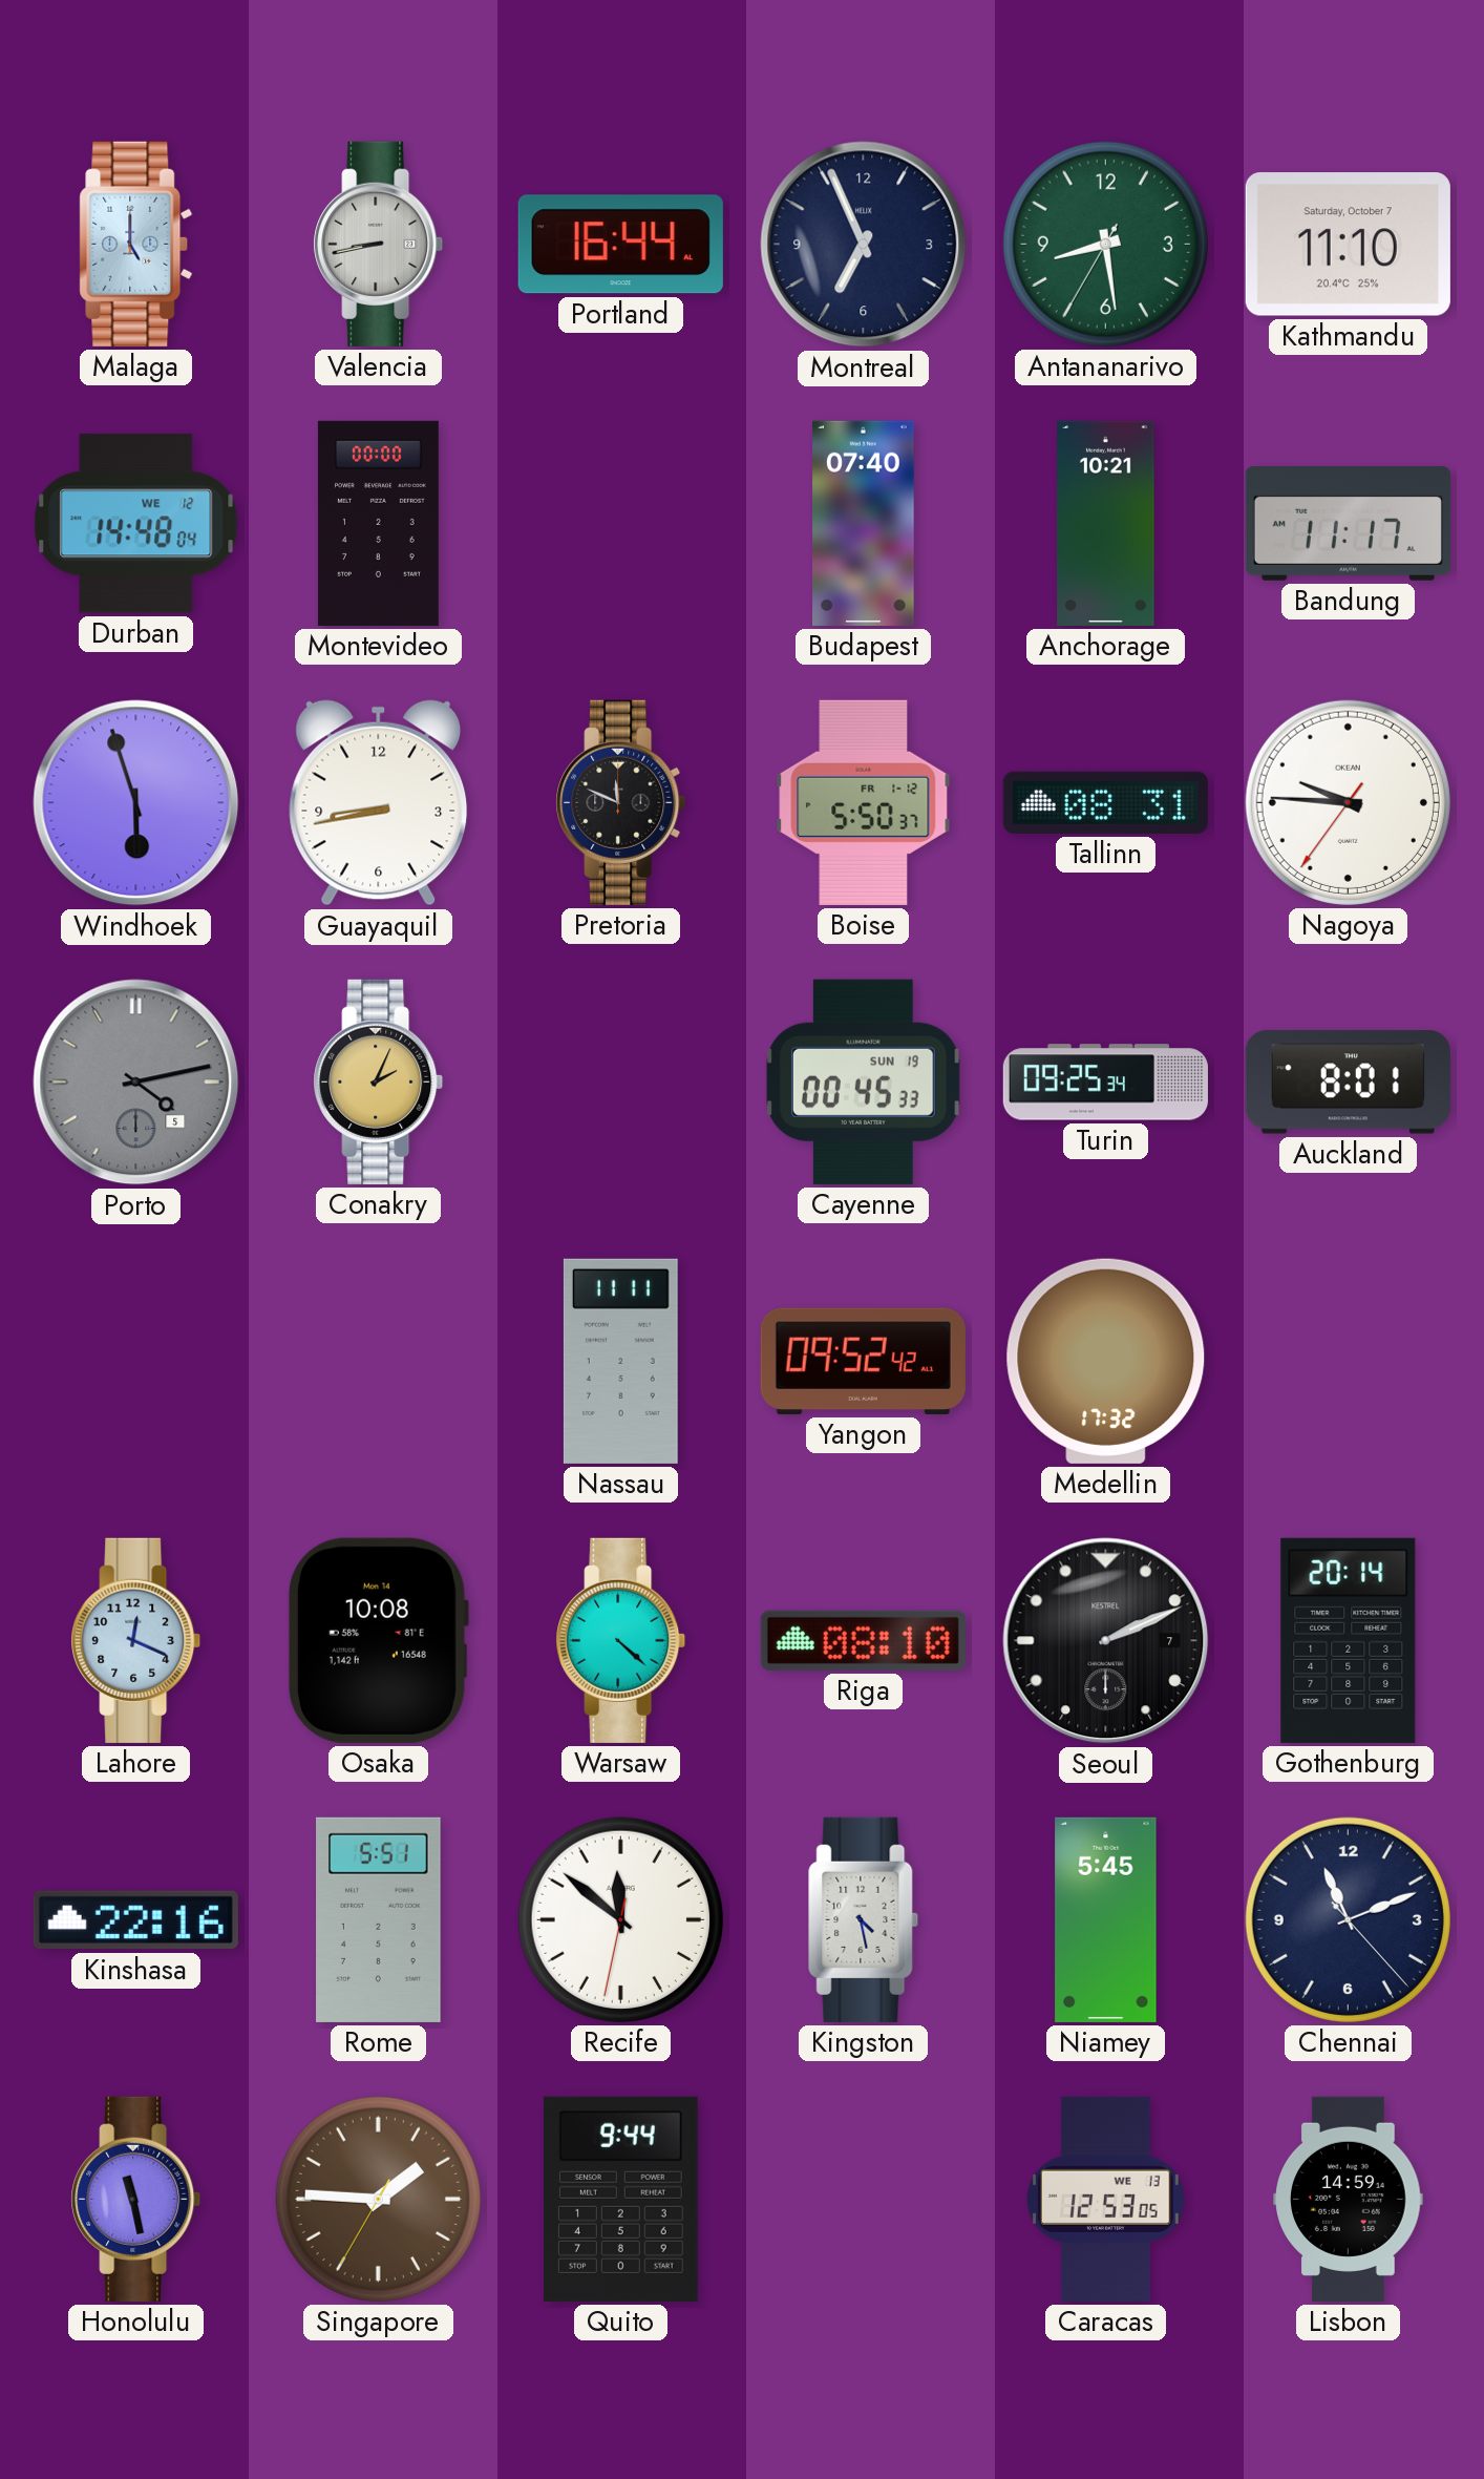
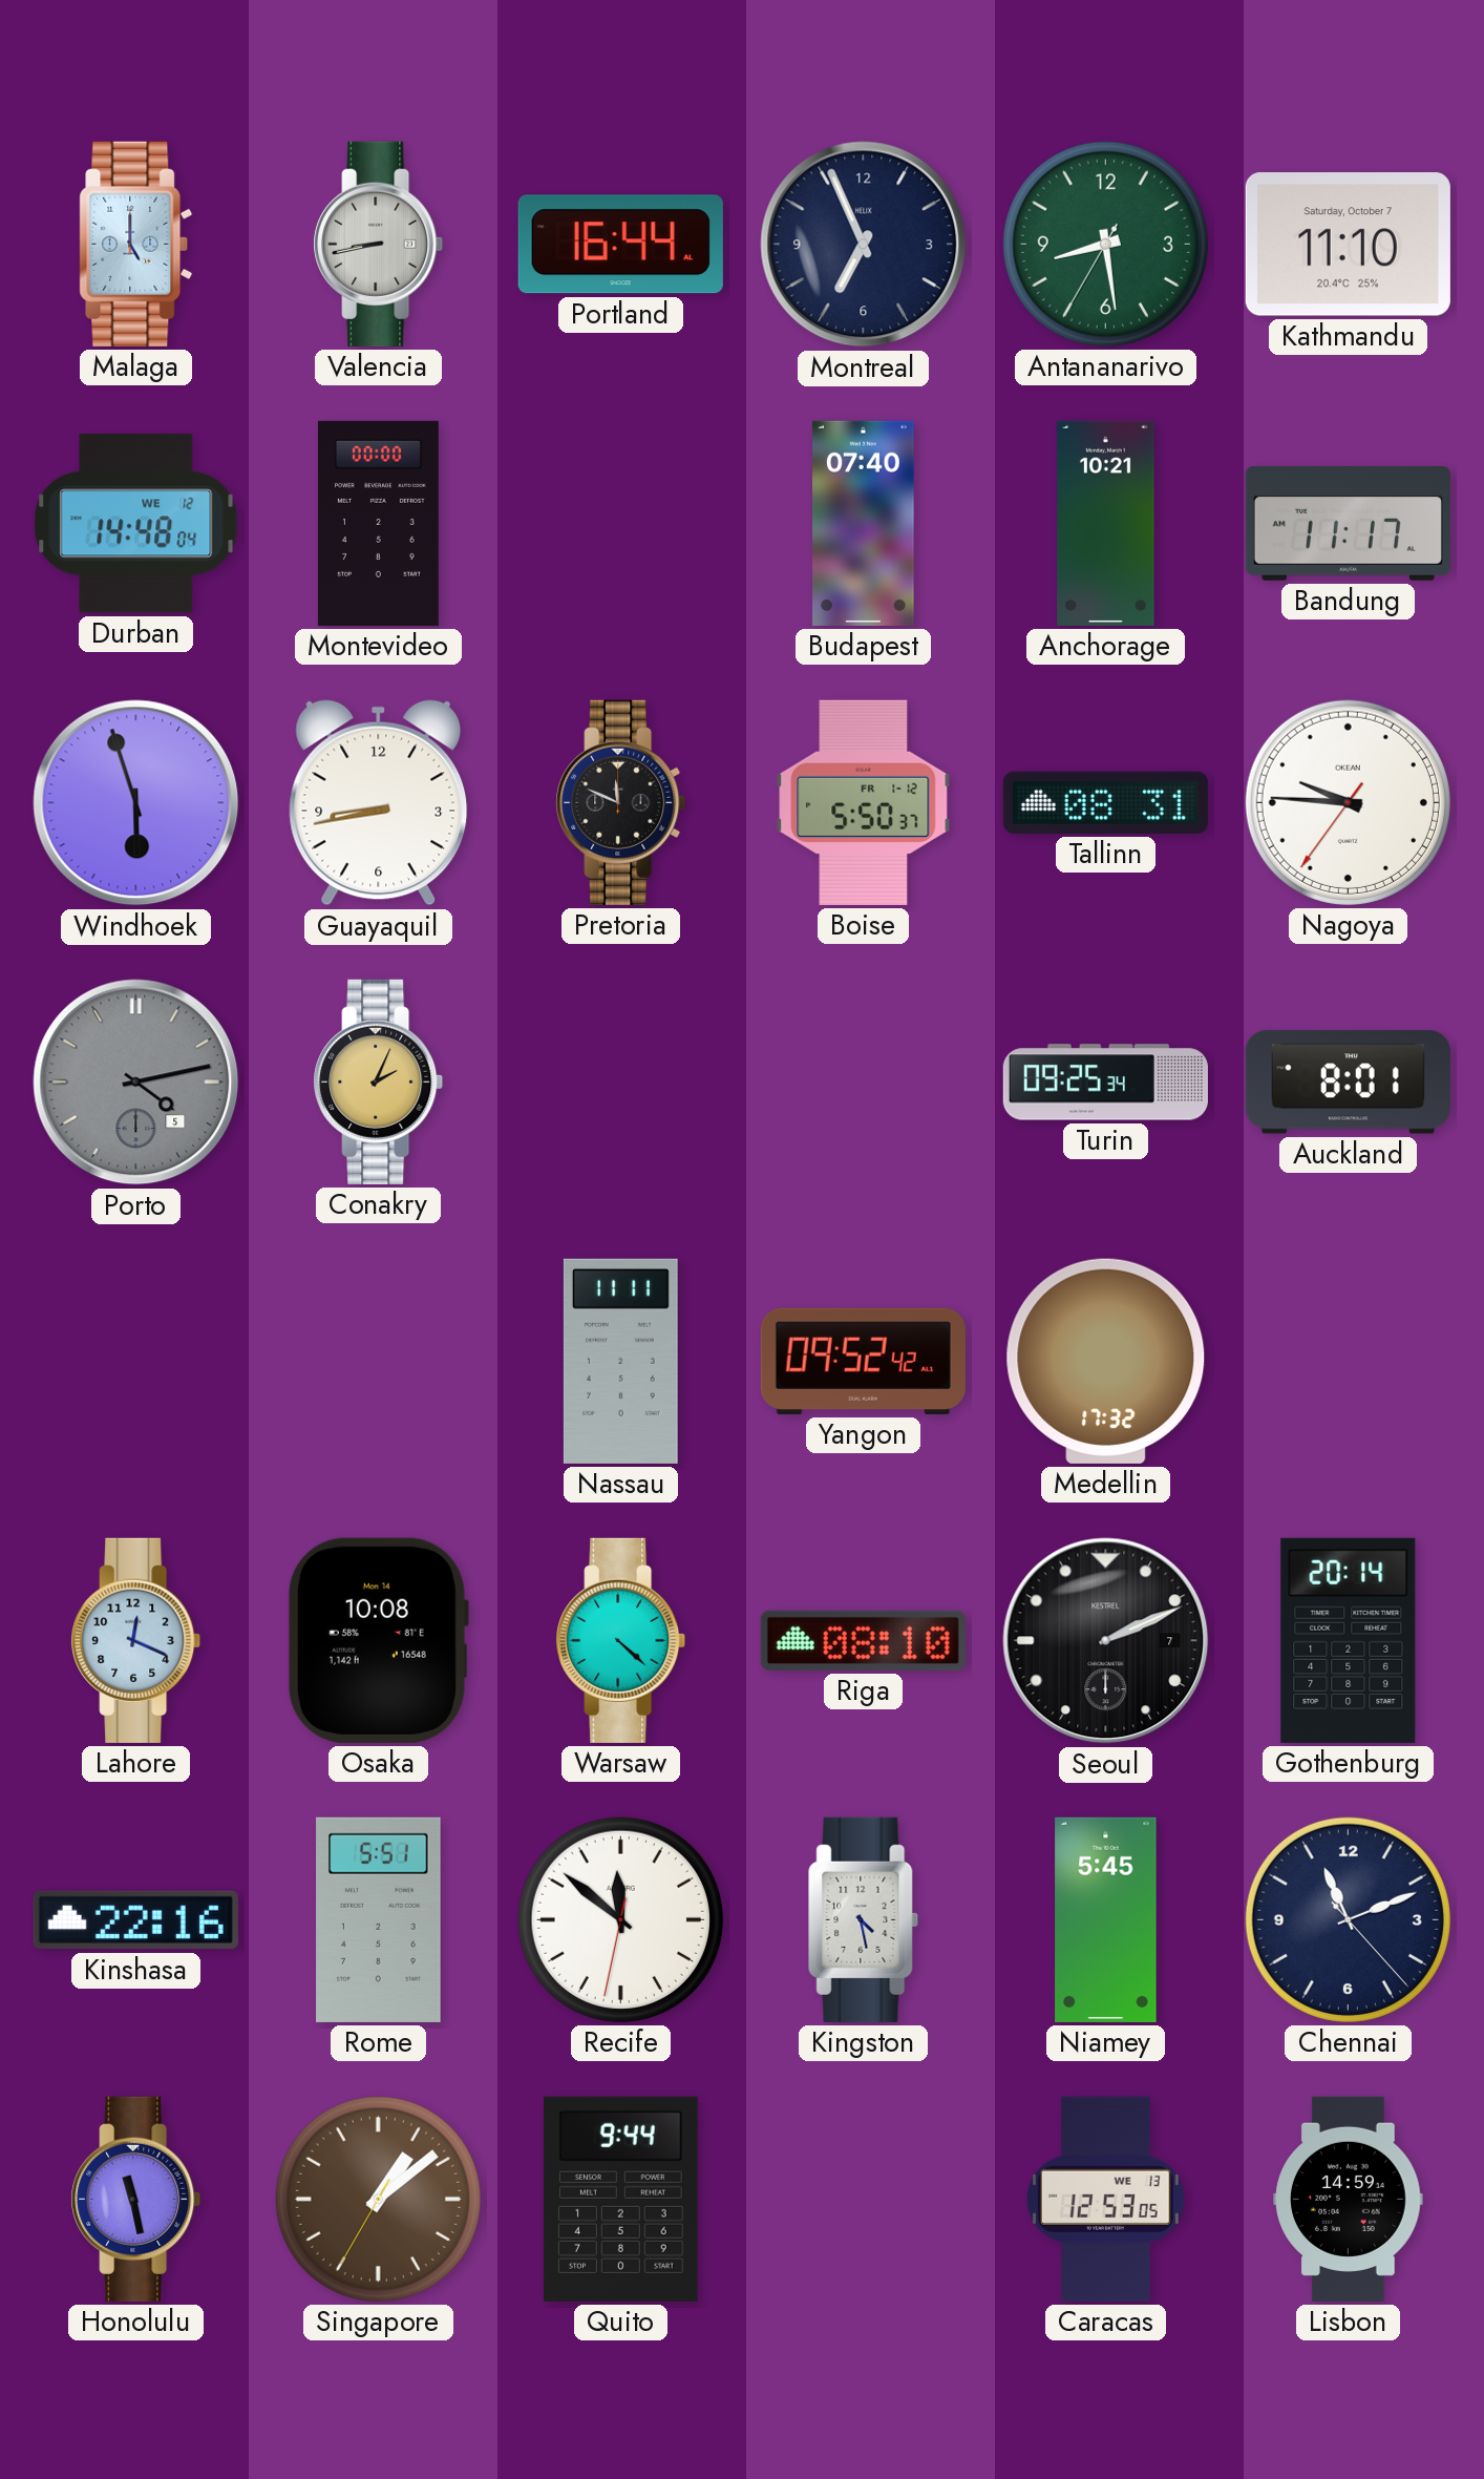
Cayenne: 00:45 -> none
Singapore: 1:45 -> 1:08
